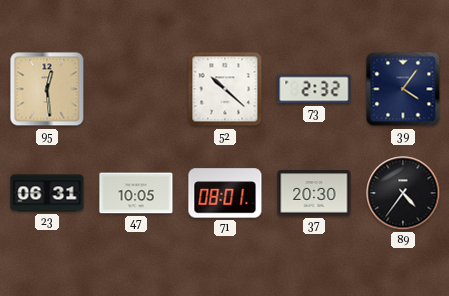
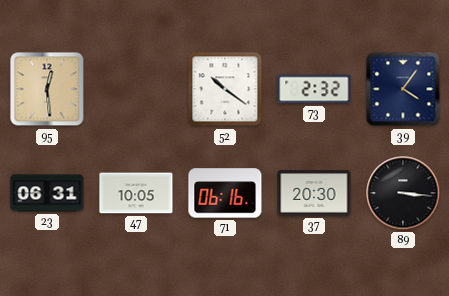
52: 10:22 -> 10:21
71: 08:01 -> 06:16
89: 4:36 -> 3:16
